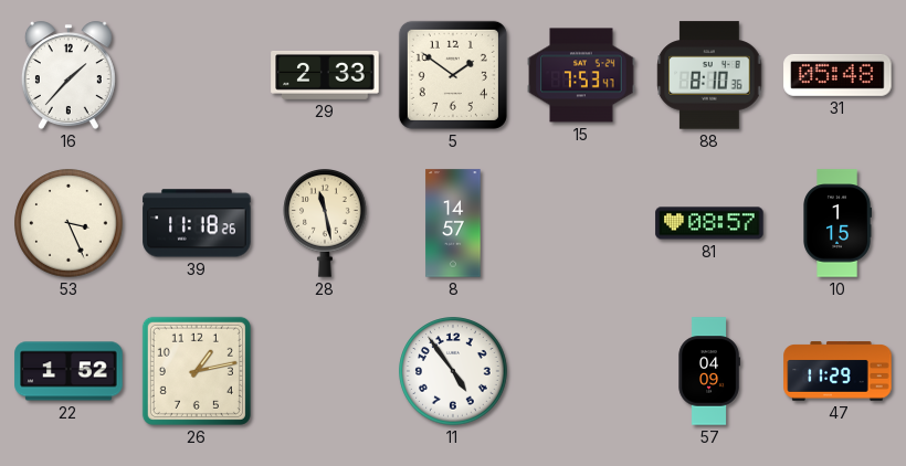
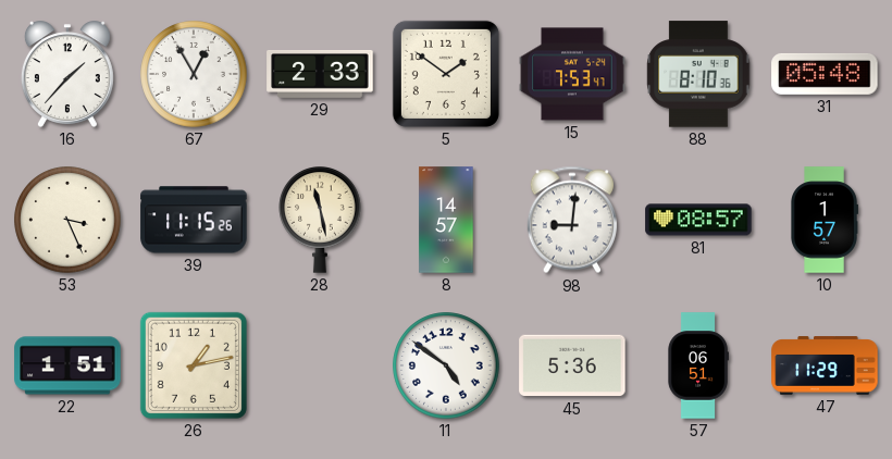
67: none -> 12:55
39: 11:18 -> 11:15
98: none -> 9:01
10: 1:15 -> 1:57
22: 1:52 -> 1:51
11: 4:54 -> 4:51
45: none -> 5:36
57: 04:09 -> 06:51
